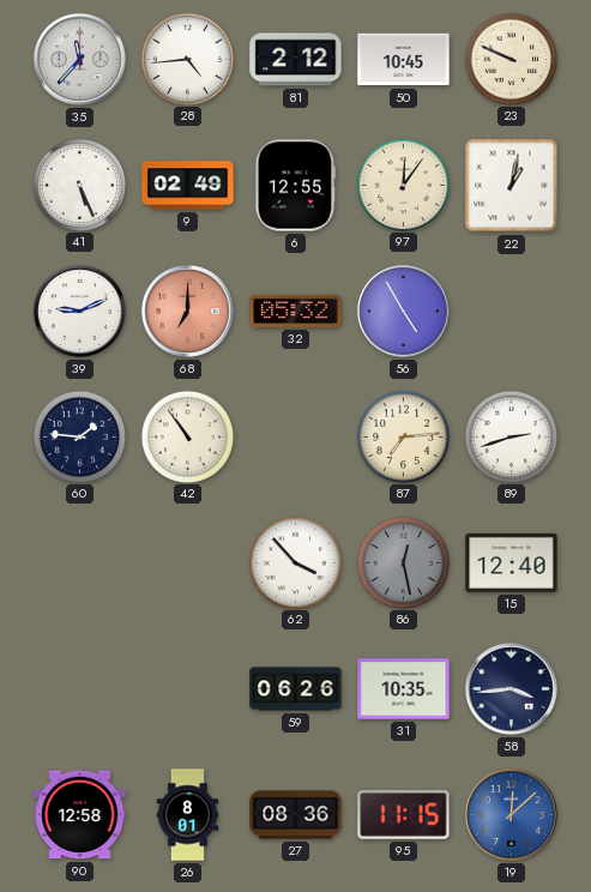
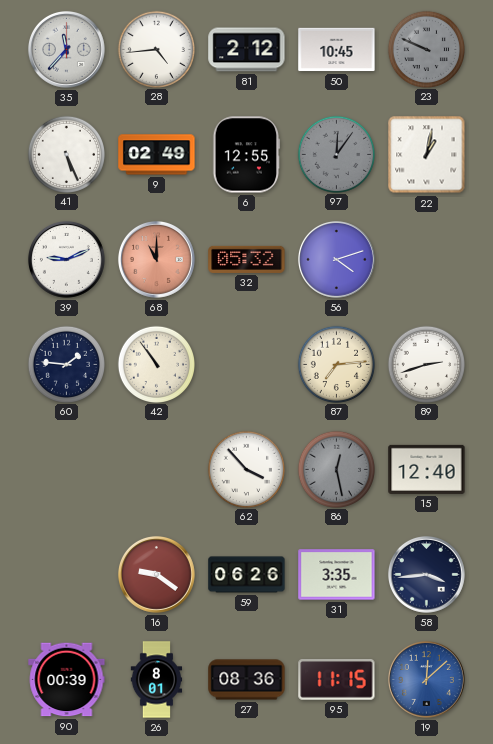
23 dial: cream -> grey
97 dial: cream -> grey
68: 7:00 -> 11:00
56: 4:55 -> 4:12
16: none -> 9:21
31: 10:35 -> 3:35
90: 12:58 -> 00:39
